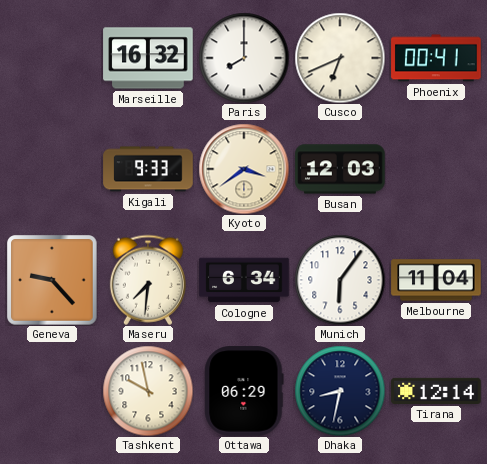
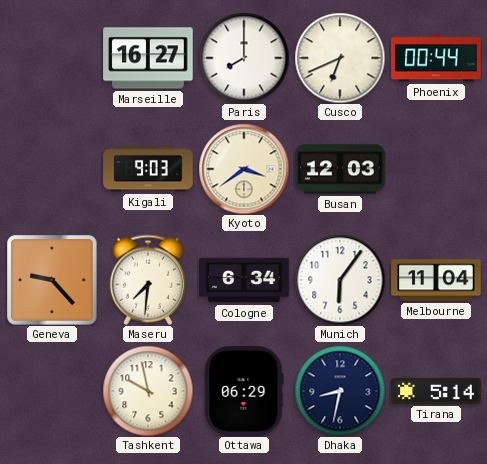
Marseille: 16:32 -> 16:27
Phoenix: 00:41 -> 00:44
Kigali: 9:33 -> 9:03
Tirana: 12:14 -> 5:14
